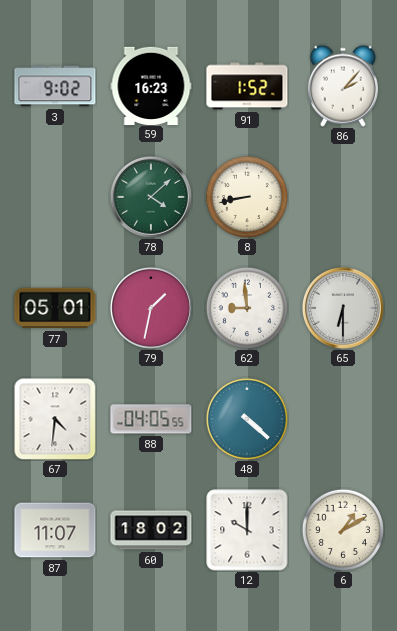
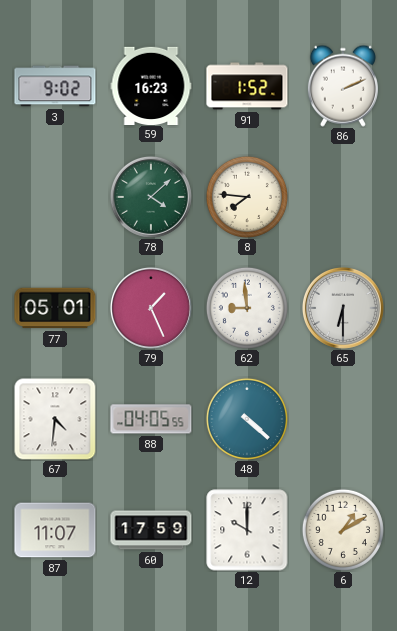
86: 2:07 -> 2:11
8: 8:43 -> 7:46
79: 1:32 -> 1:26
60: 18:02 -> 17:59
